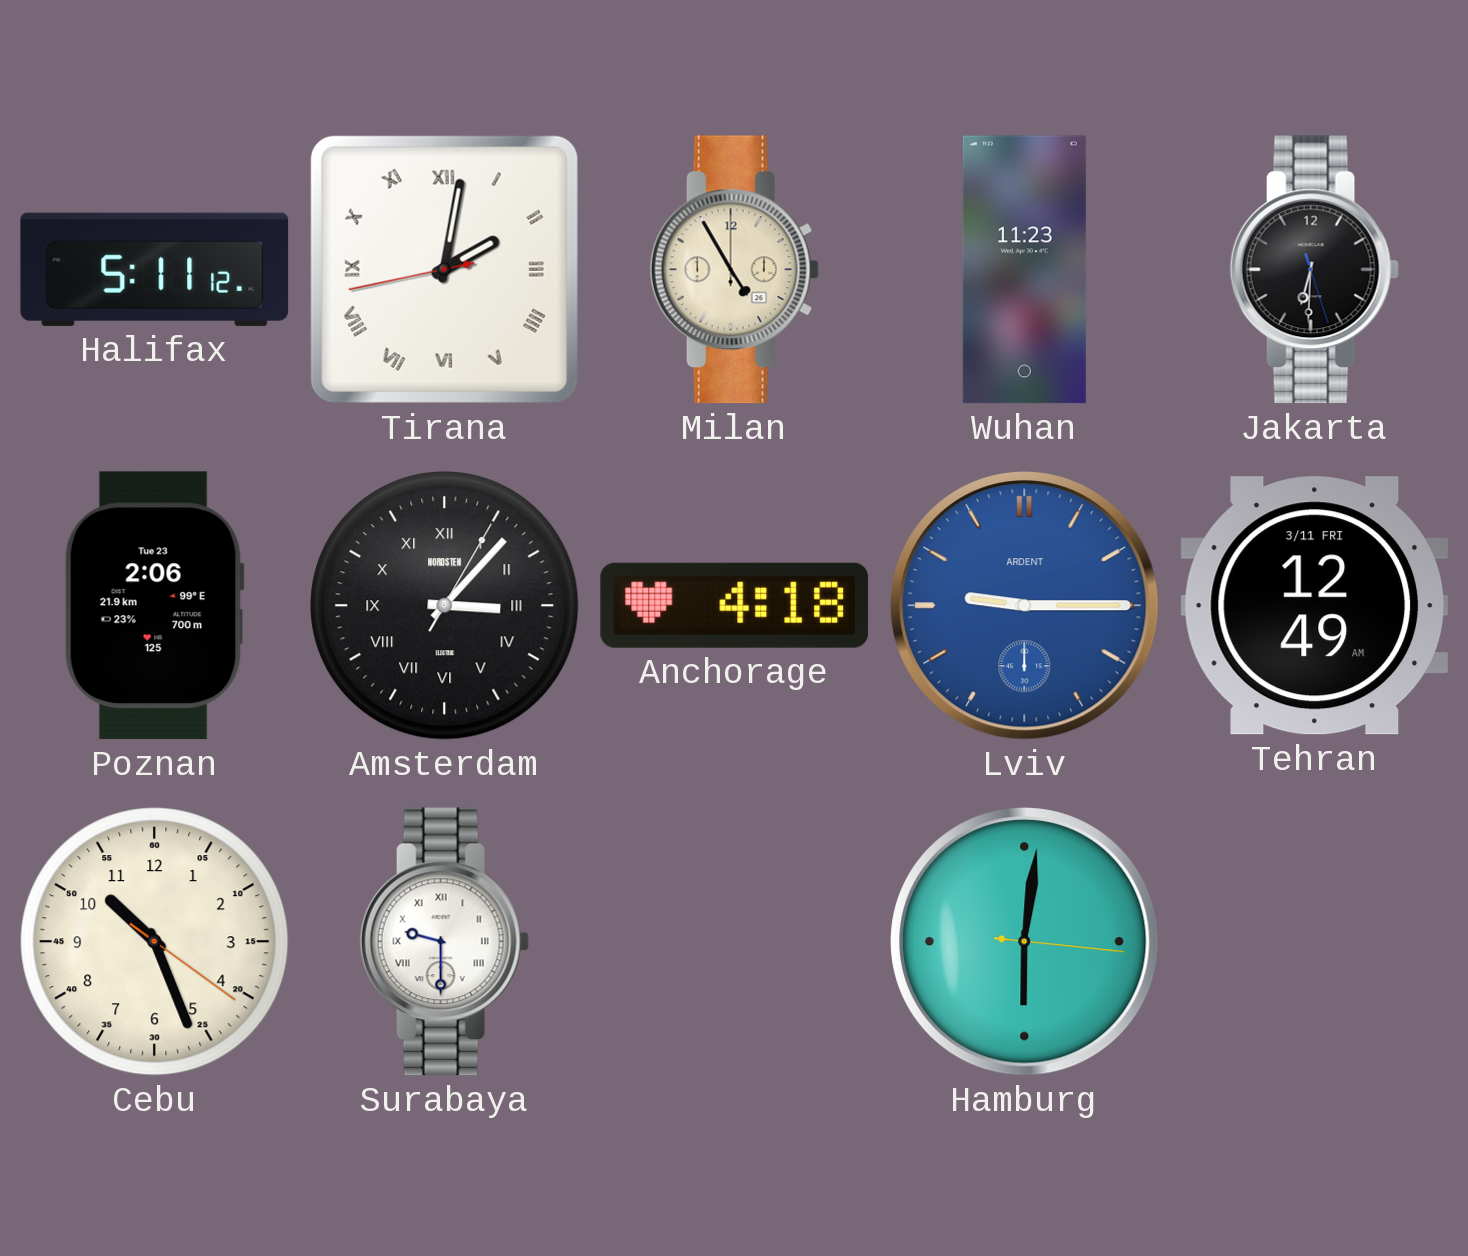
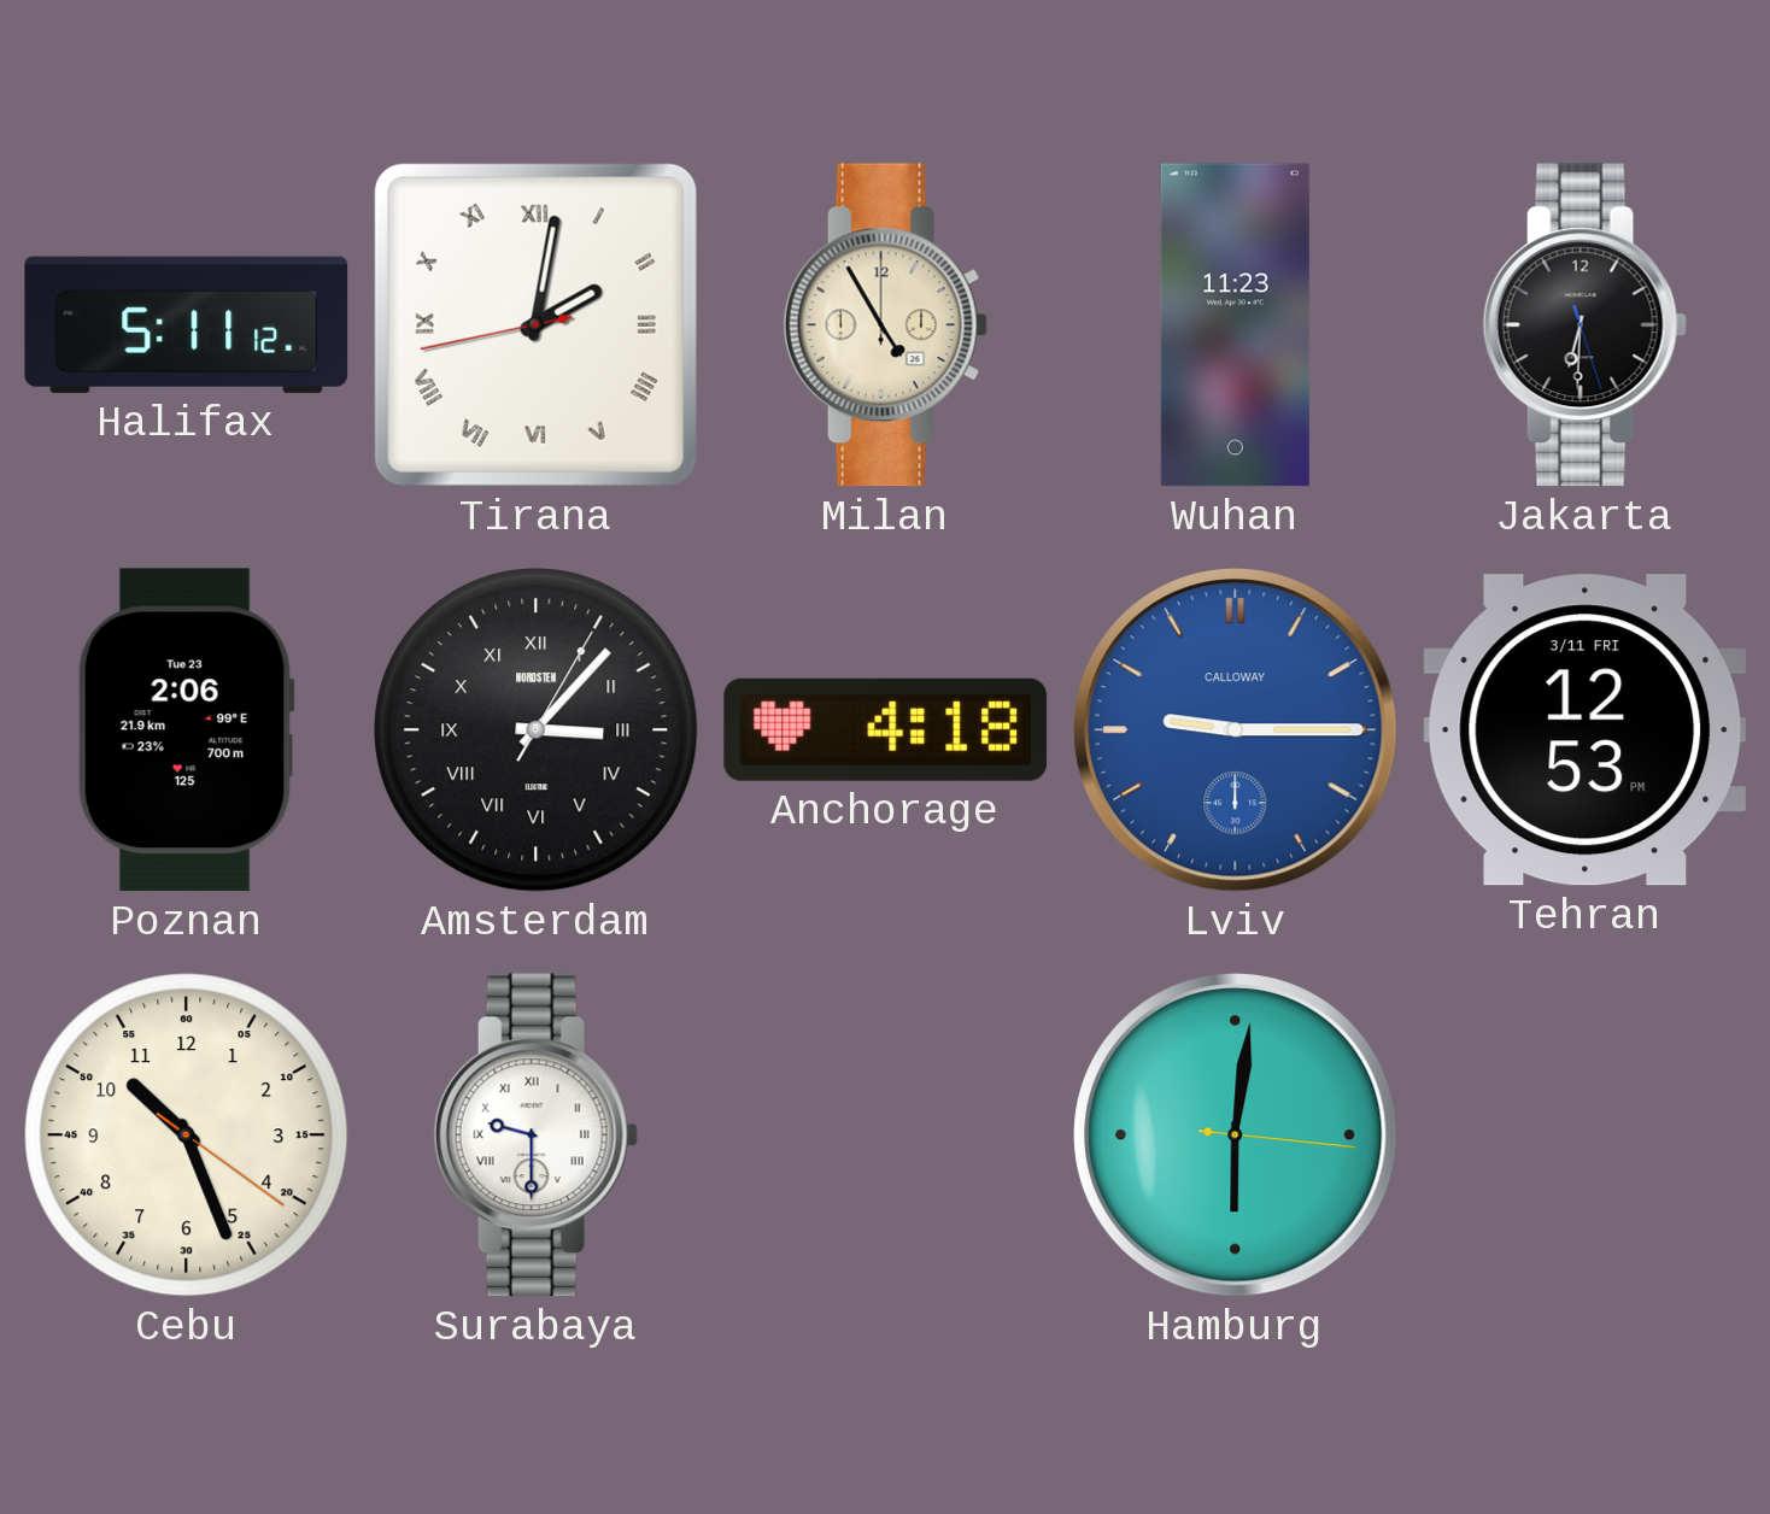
Lviv brand: ARDENT -> CALLOWAY
Tehran: 12:49 -> 12:53
